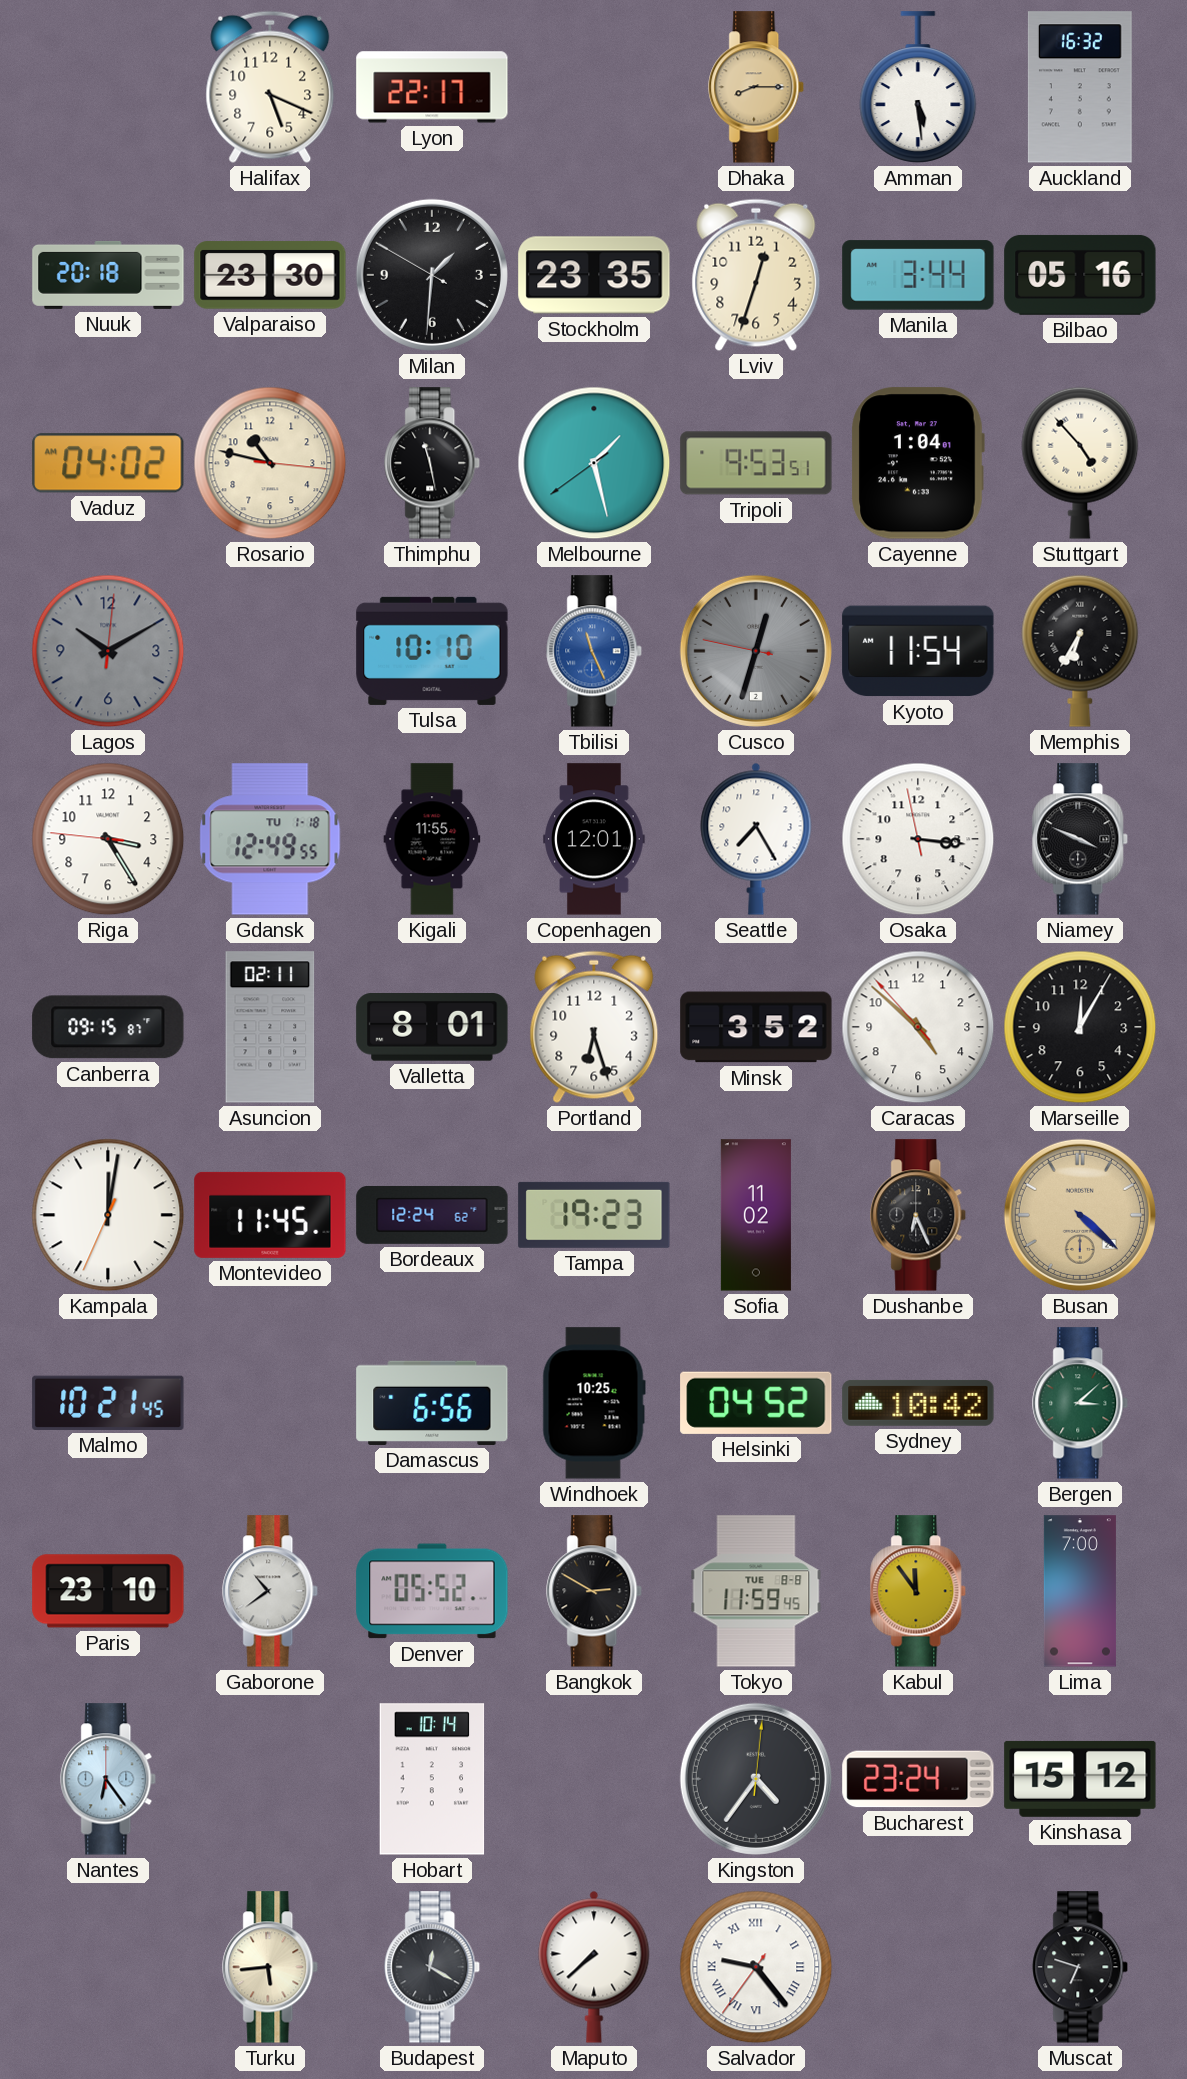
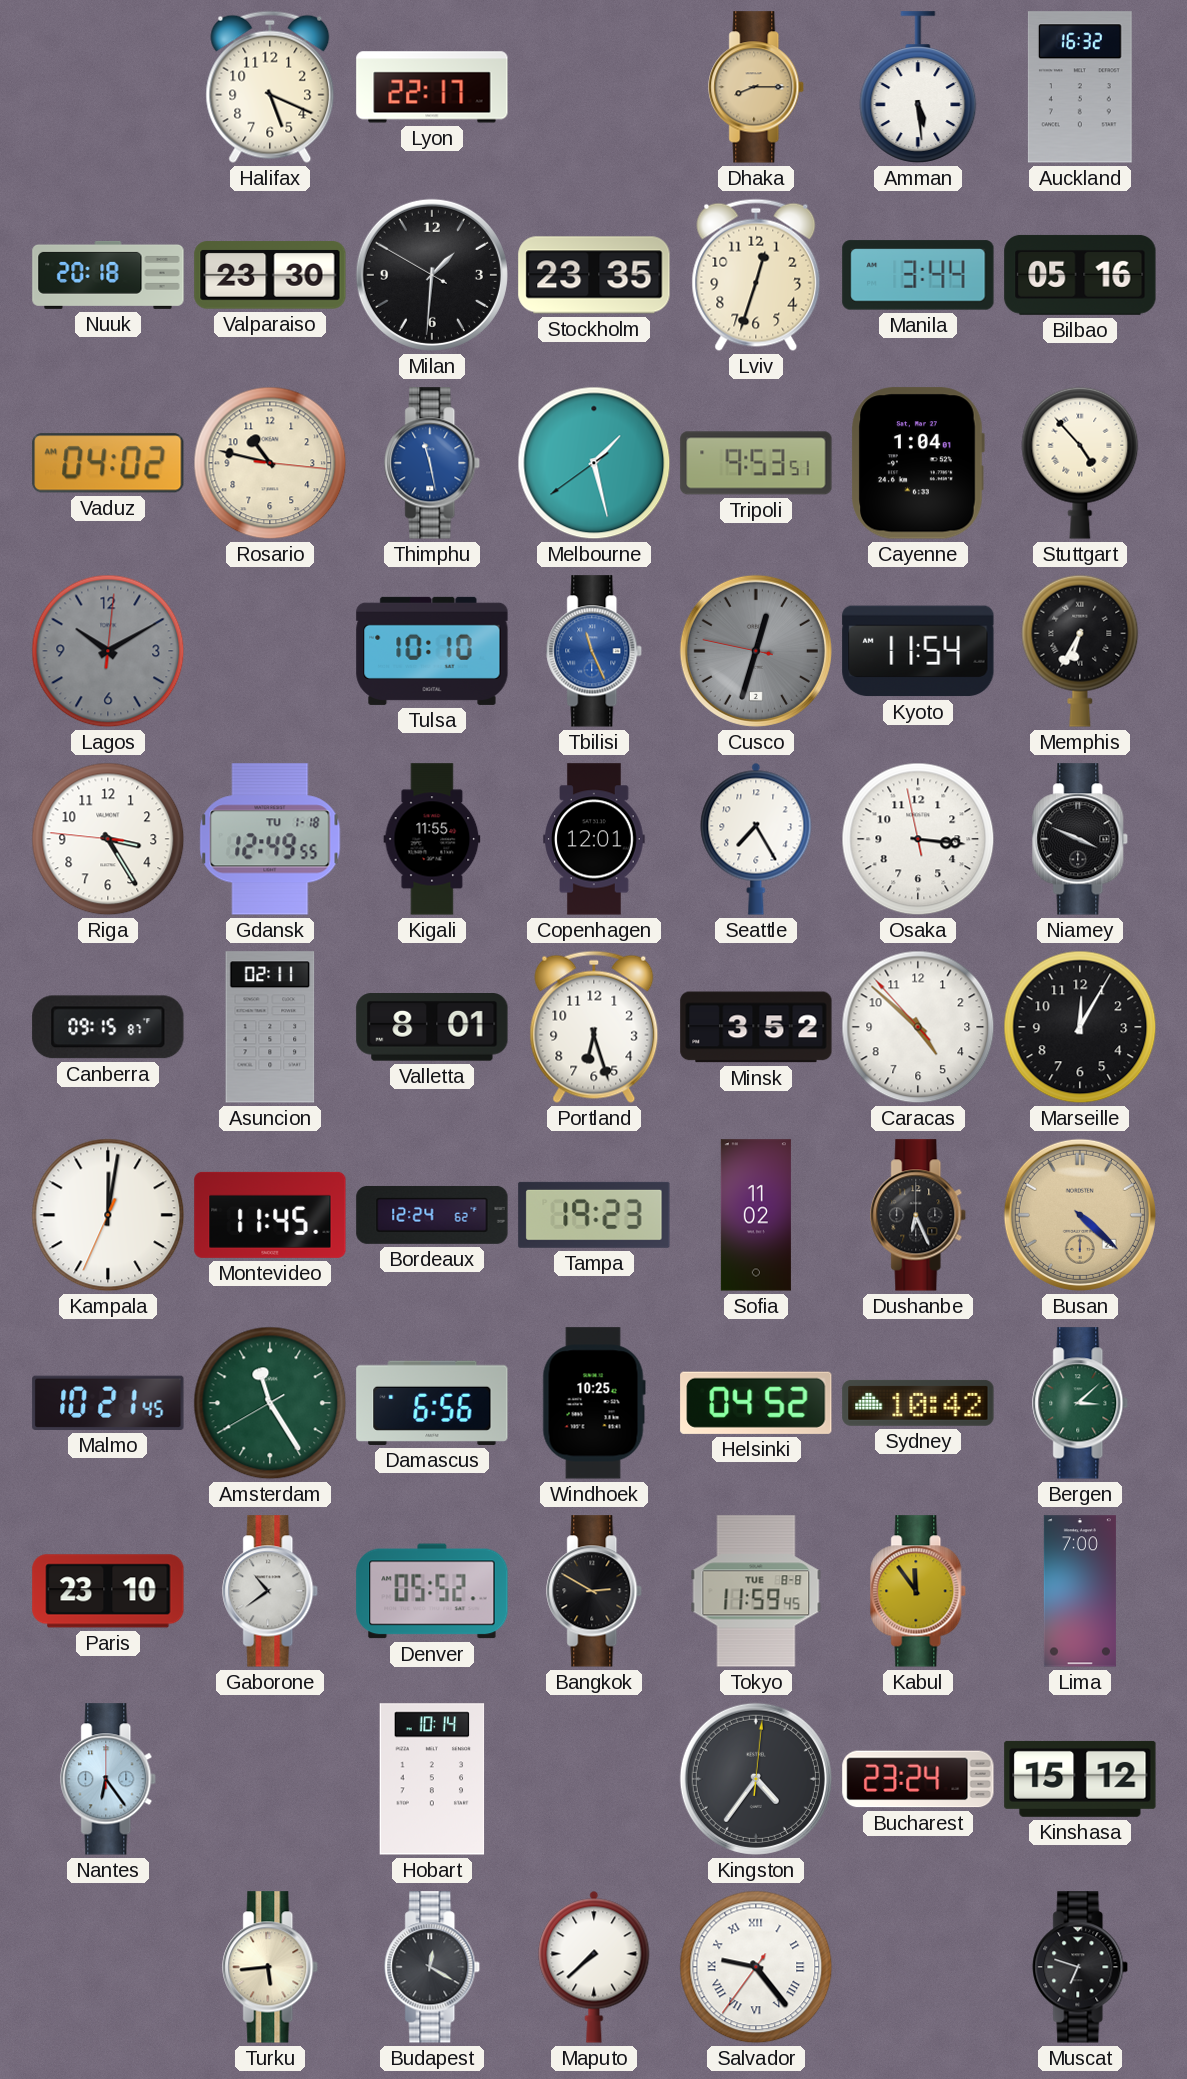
Thimphu dial: black -> blue
Amsterdam: none -> 11:24
